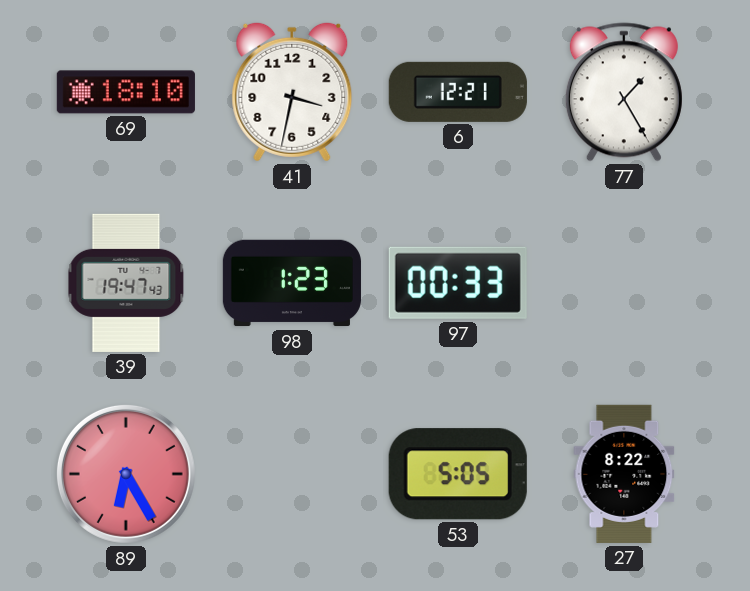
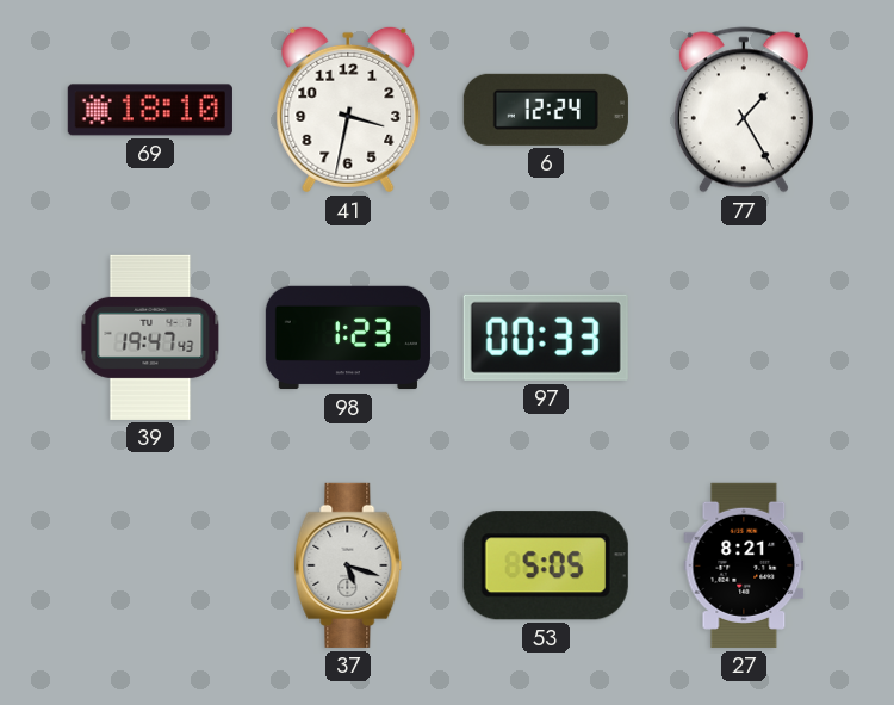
6: 12:21 -> 12:24
89: 6:25 -> none
37: none -> 5:18
27: 8:22 -> 8:21
